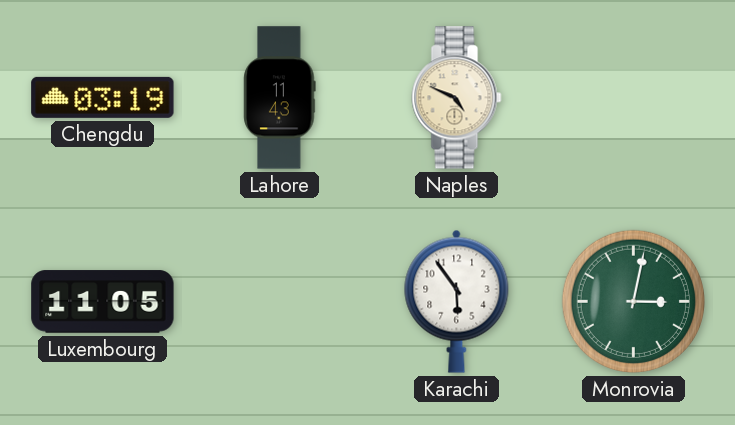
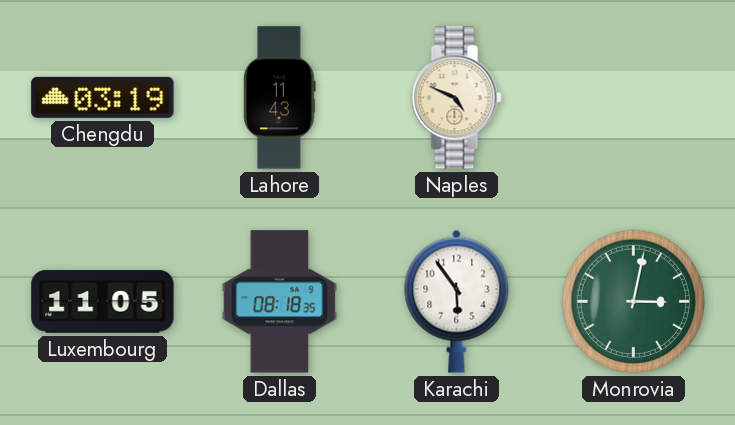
Dallas: none -> 08:18
